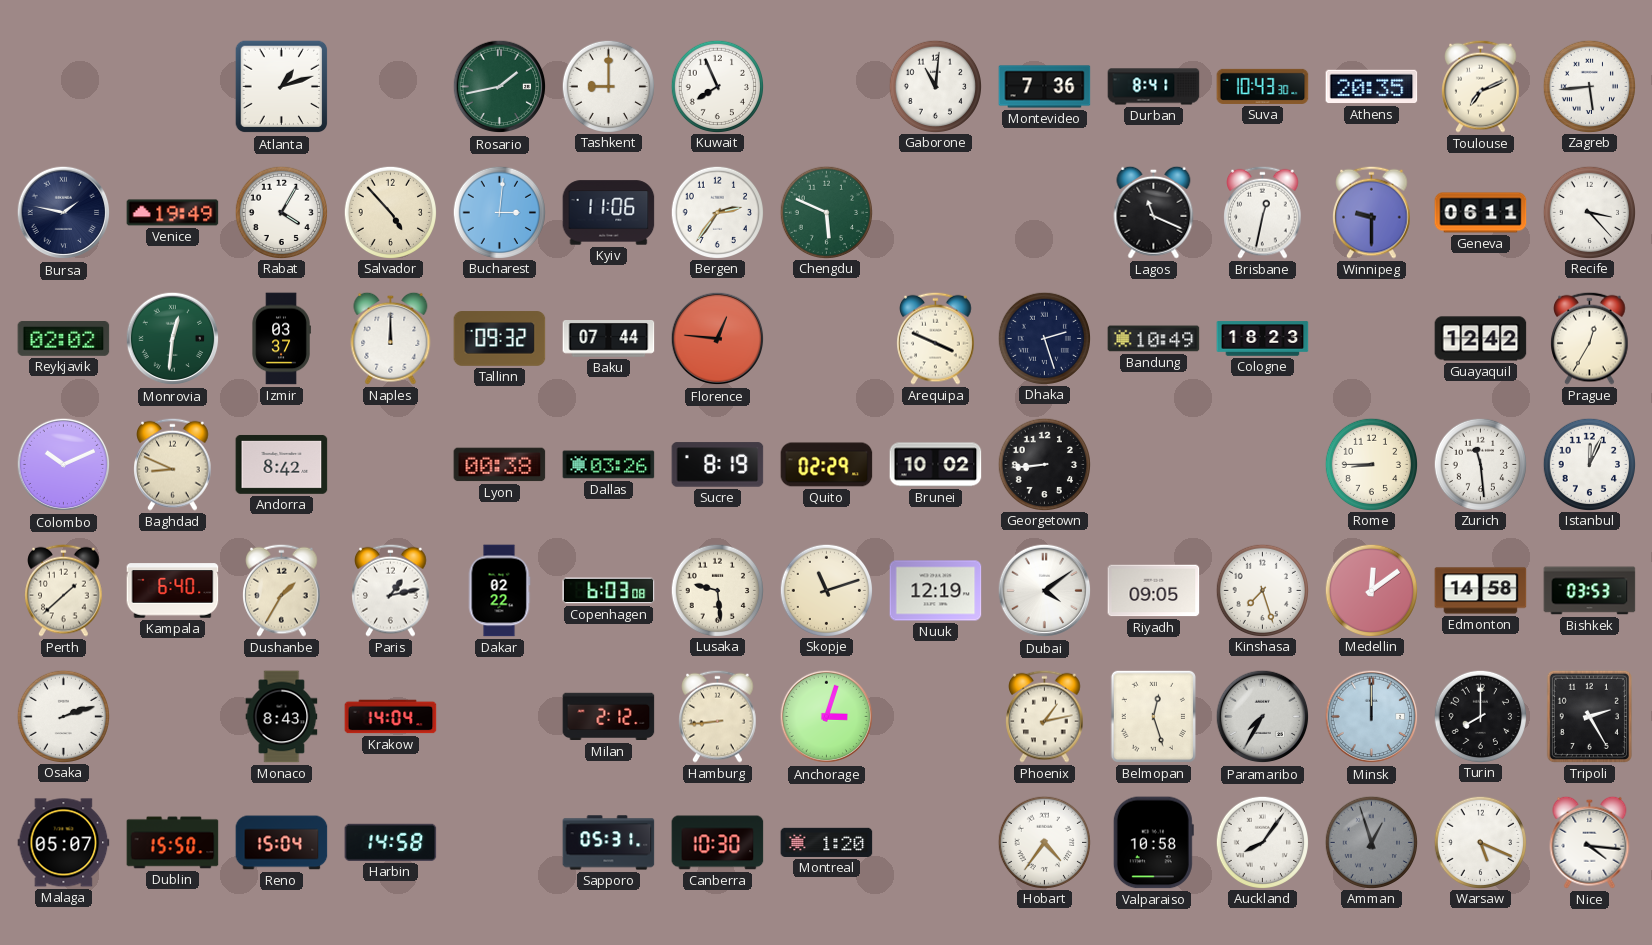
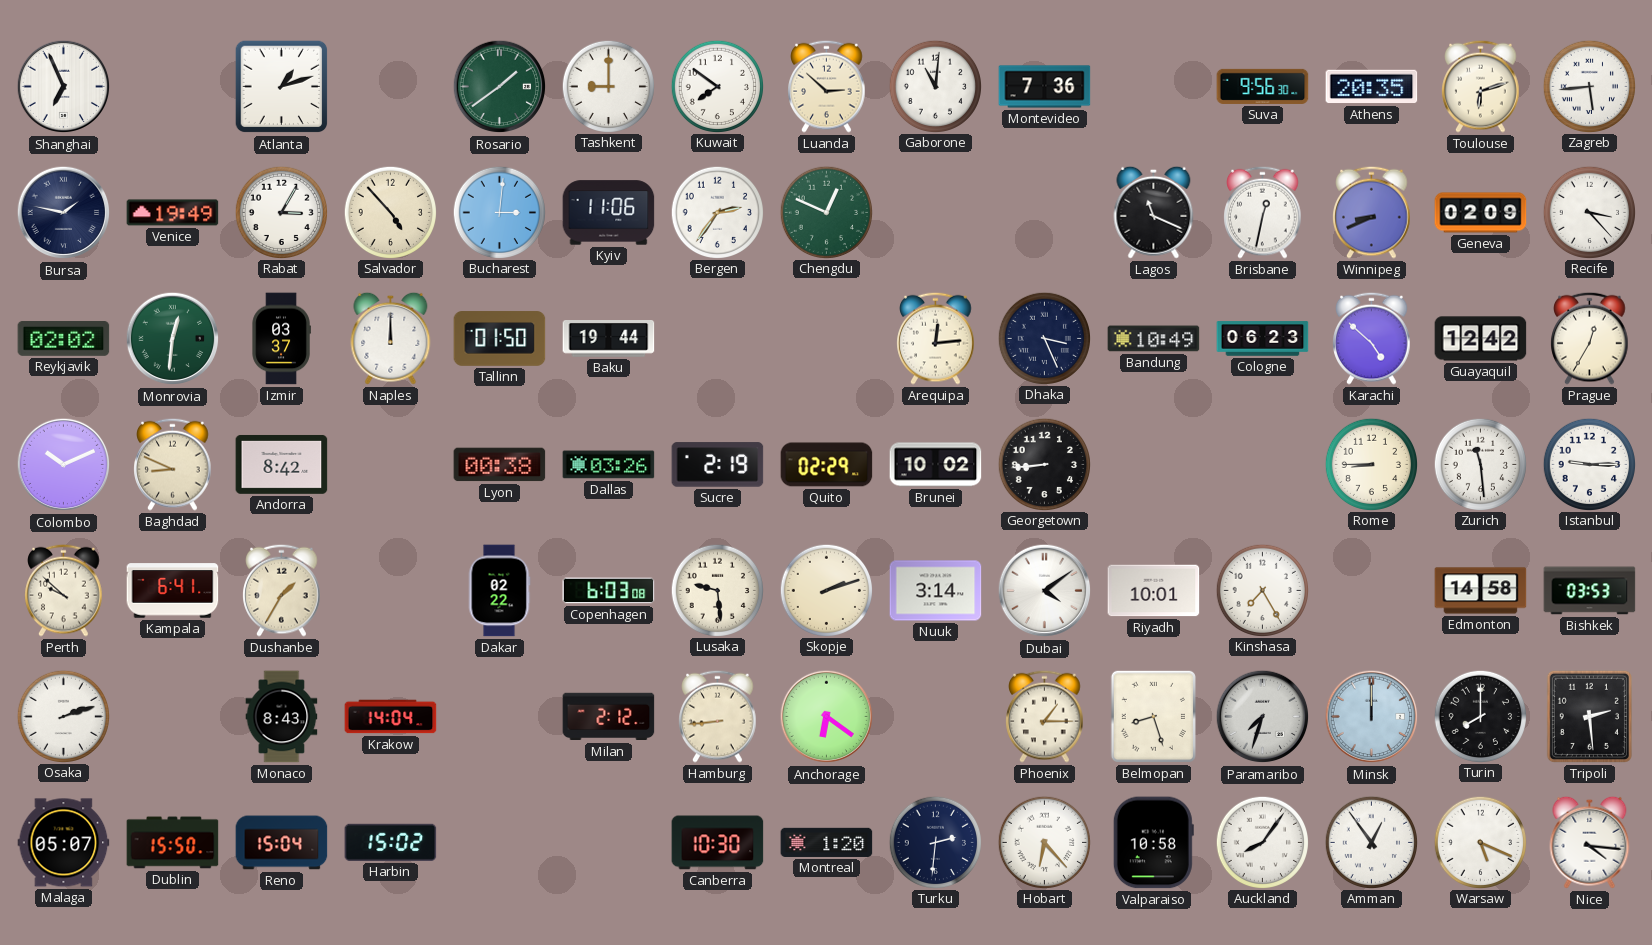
Shanghai: none -> 6:56
Rosario: 1:43 -> 1:39
Kuwait: 7:56 -> 7:51
Luanda: none -> 2:52
Durban: 8:41 -> none
Suva: 10:43 -> 9:56
Toulouse: 7:11 -> 6:12
Rabat: 4:05 -> 3:05
Chengdu: 5:49 -> 12:49
Winnipeg: 9:30 -> 8:41
Geneva: 06:11 -> 02:09
Tallinn: 09:32 -> 01:50
Baku: 07:44 -> 19:44
Florence: 12:46 -> none
Arequipa: 3:49 -> 12:14
Dhaka: 2:27 -> 3:26
Cologne: 18:23 -> 06:23
Karachi: none -> 4:52
Sucre: 8:19 -> 2:19
Istanbul: 12:04 -> 9:15
Perth: 1:38 -> 9:52
Kampala: 6:40 -> 6:41
Paris: 1:13 -> none
Skopje: 11:12 -> 2:12
Nuuk: 12:19 -> 3:14
Riyadh: 09:05 -> 10:01
Kinshasa: 7:27 -> 7:25
Medellin: 12:09 -> none
Anchorage: 3:03 -> 6:21
Phoenix: 1:13 -> 1:15
Belmopan: 12:27 -> 8:27
Paramaribo: 7:35 -> 7:33
Tripoli: 2:25 -> 2:29
Harbin: 14:58 -> 15:02
Sapporo: 05:31 -> none
Turku: none -> 2:31
Hobart: 4:36 -> 6:23
Amman: 12:57 -> 12:54
Amman dial: grey -> white
